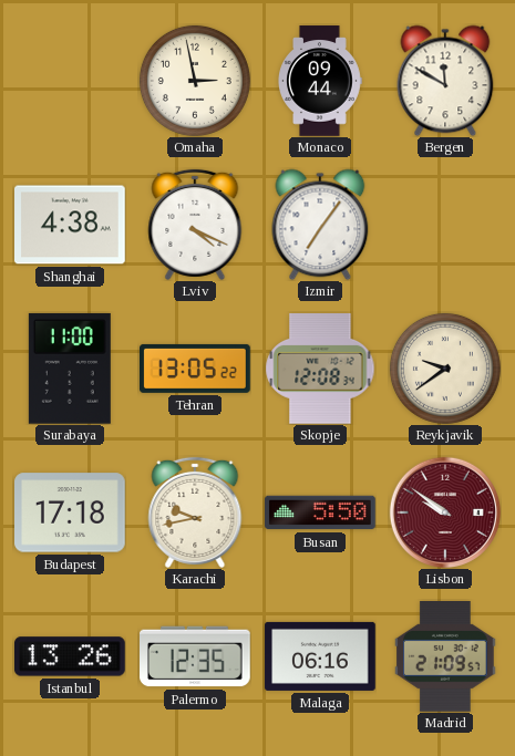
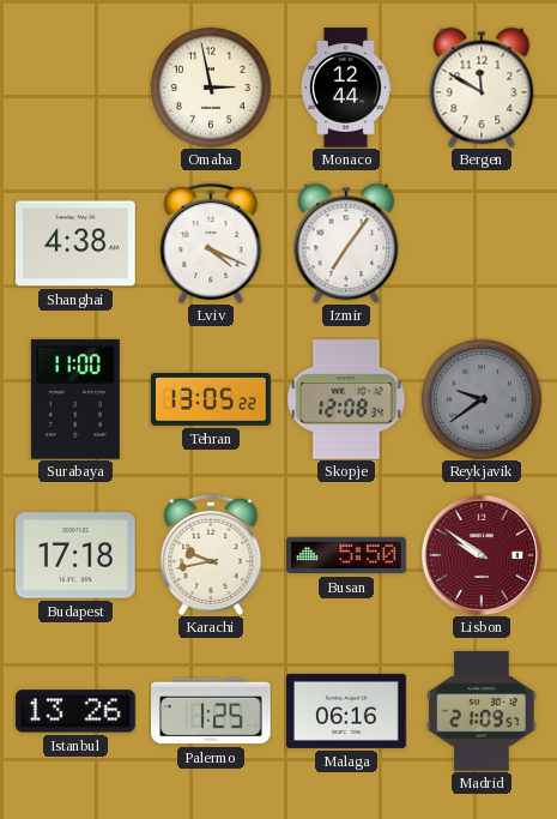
Monaco: 09:44 -> 12:44
Reykjavik dial: cream -> grey
Palermo: 12:35 -> 1:25
